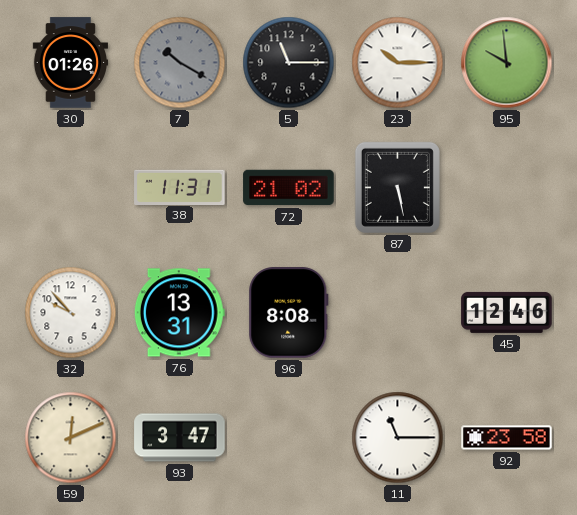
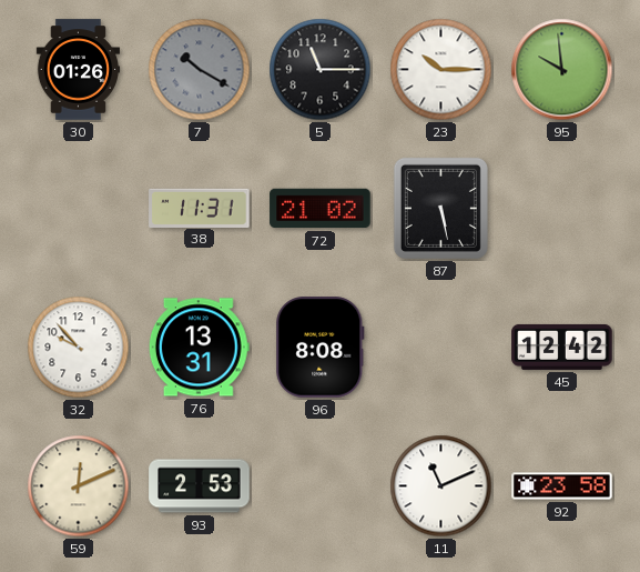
45: 12:46 -> 12:42
93: 3:47 -> 2:53
11: 11:15 -> 11:11
